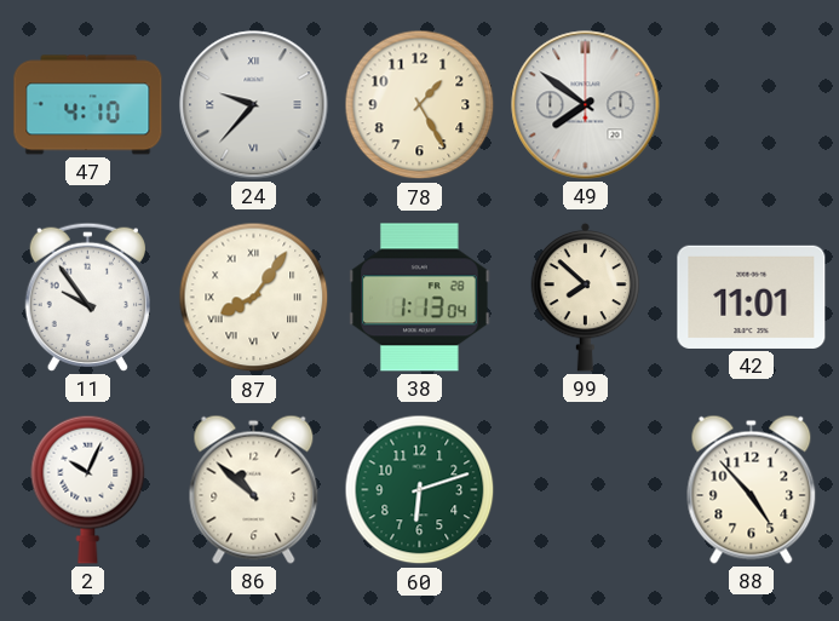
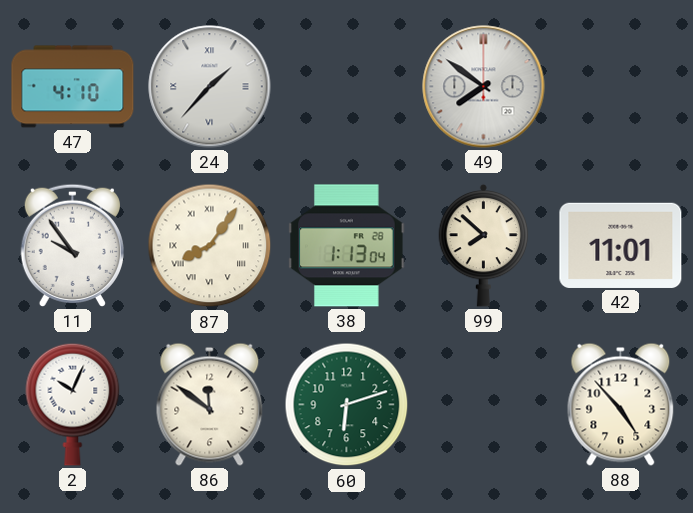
24: 9:37 -> 1:37
78: 1:25 -> none
86: 10:52 -> 11:51
